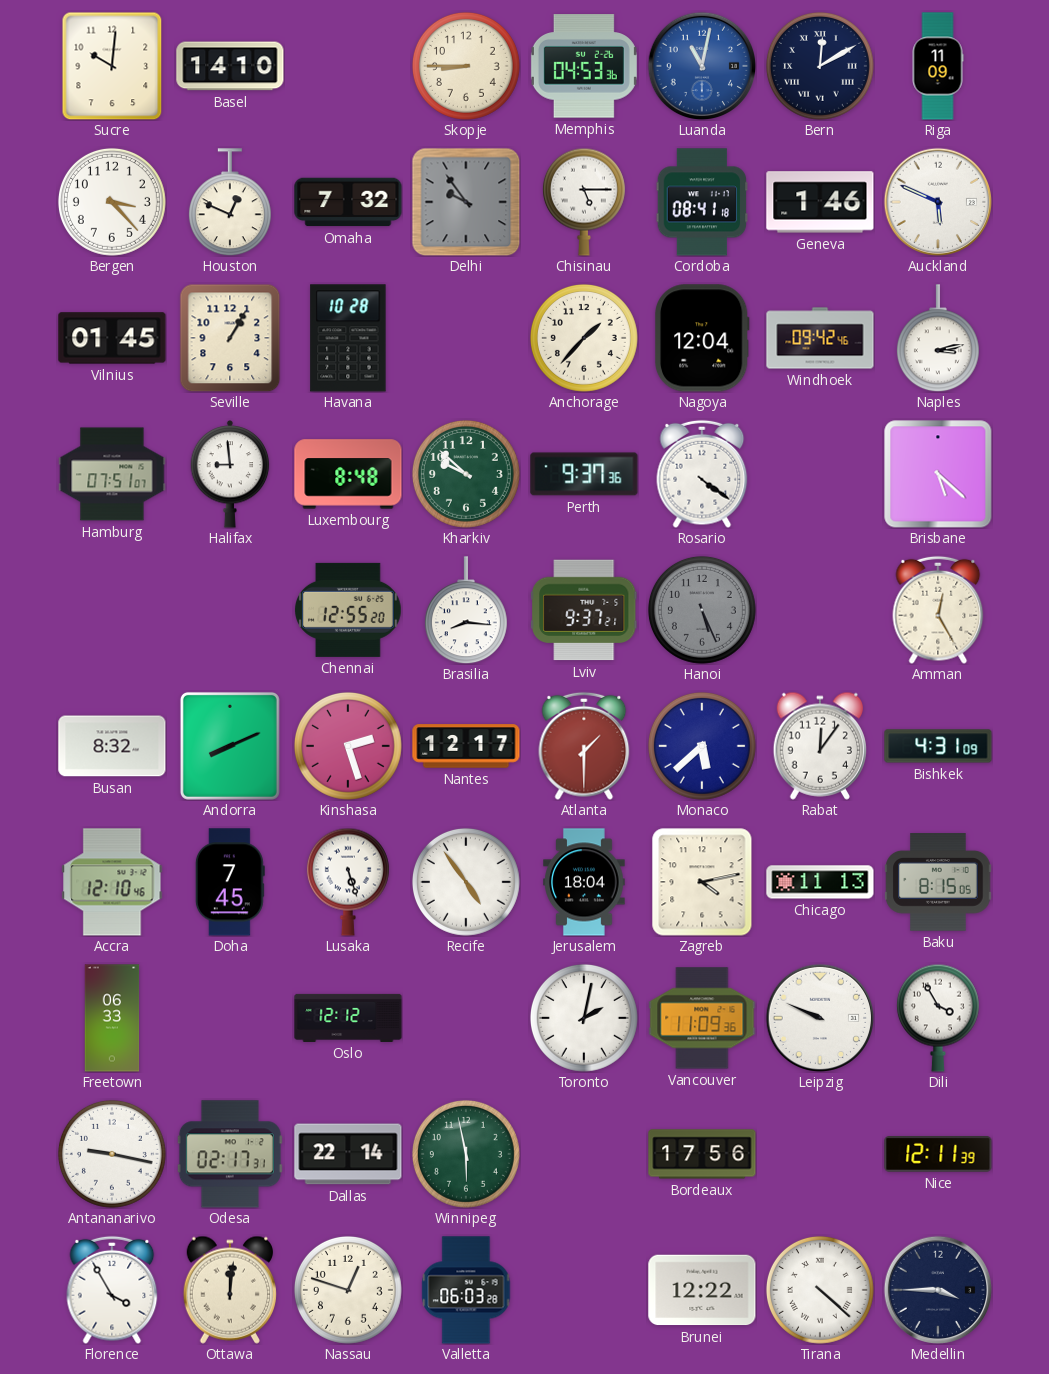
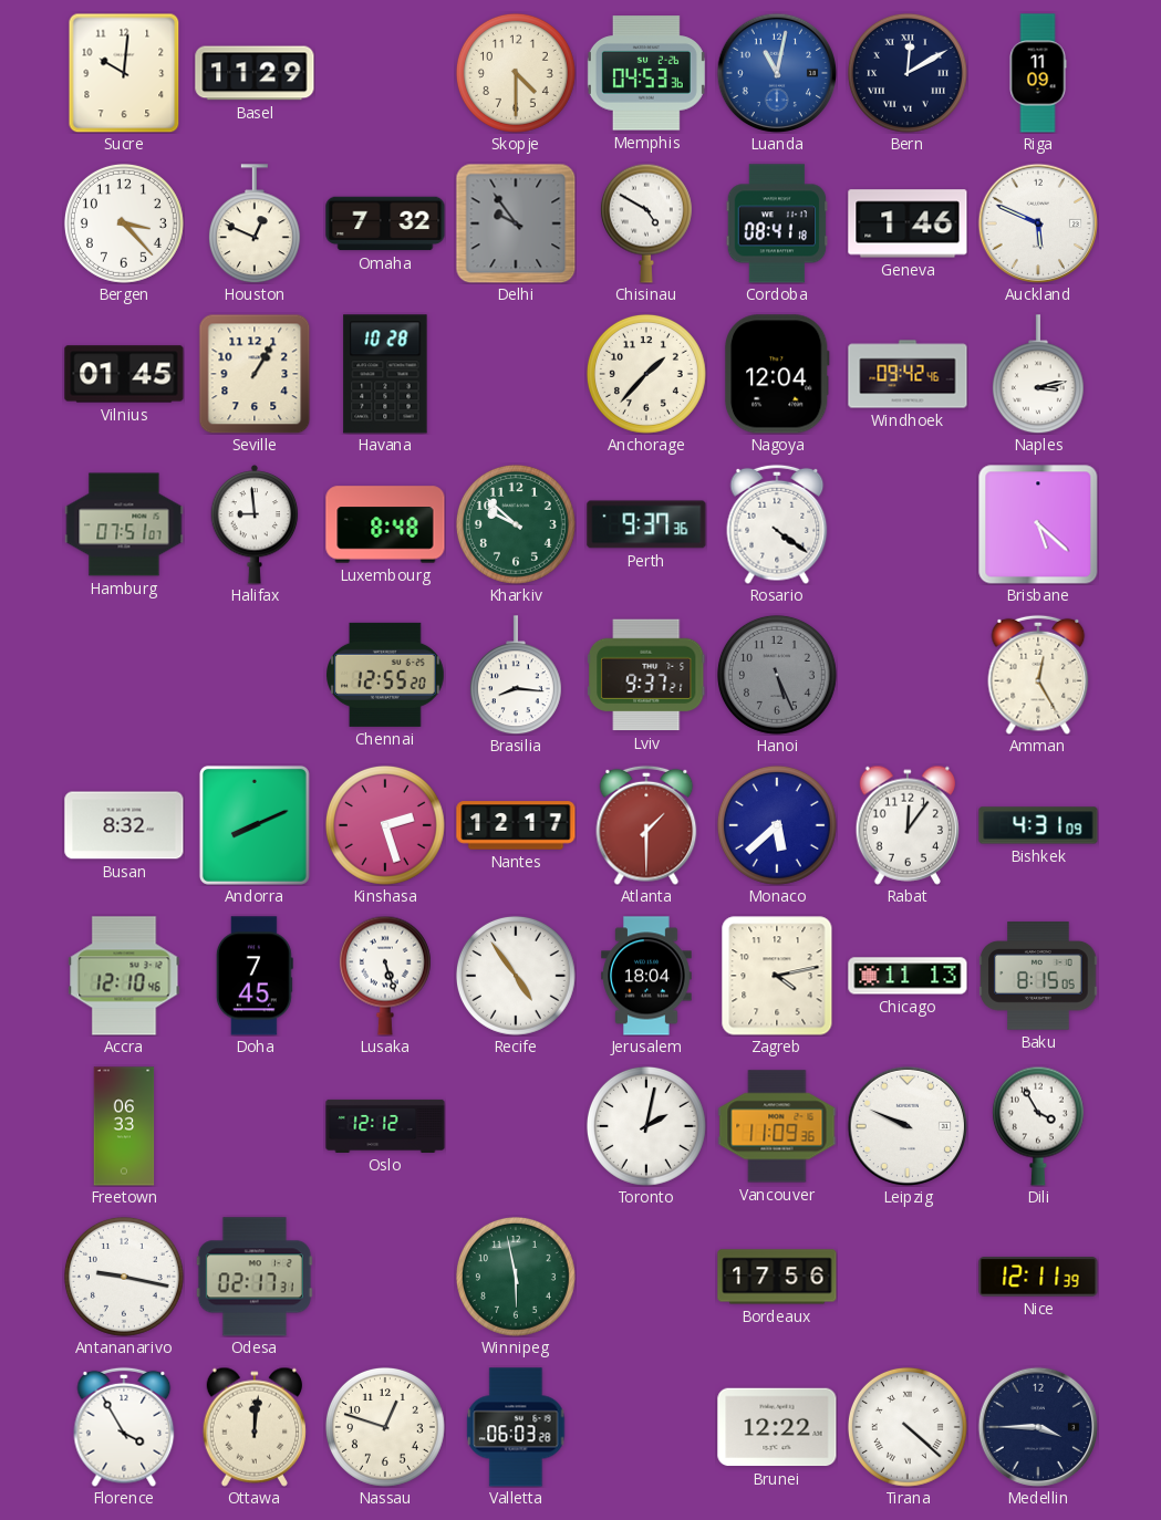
Basel: 14:10 -> 11:29
Skopje: 8:45 -> 4:30
Chisinau: 5:15 -> 4:50
Dallas: 22:14 -> none
